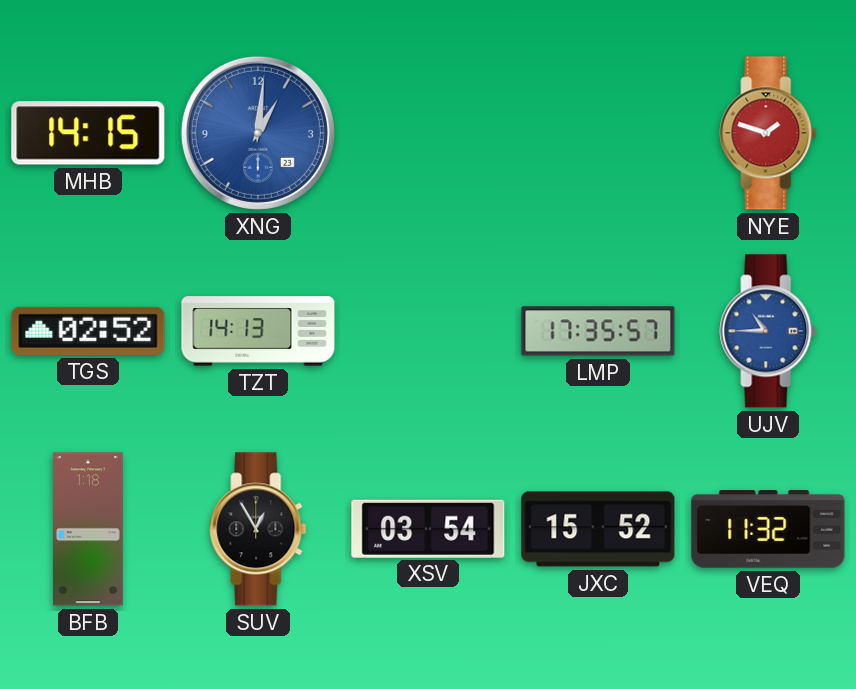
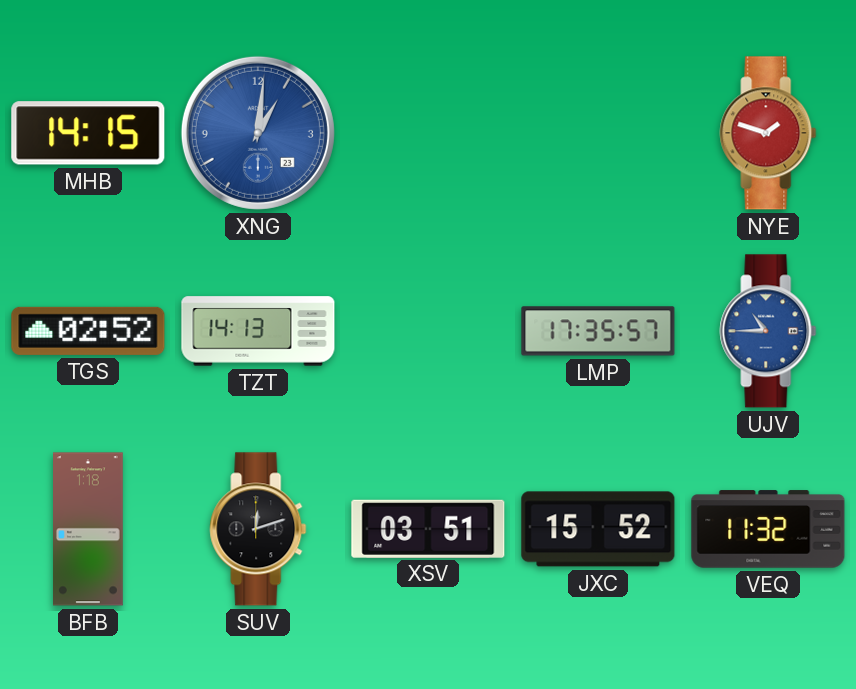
SUV: 12:55 -> 12:12
XSV: 03:54 -> 03:51
